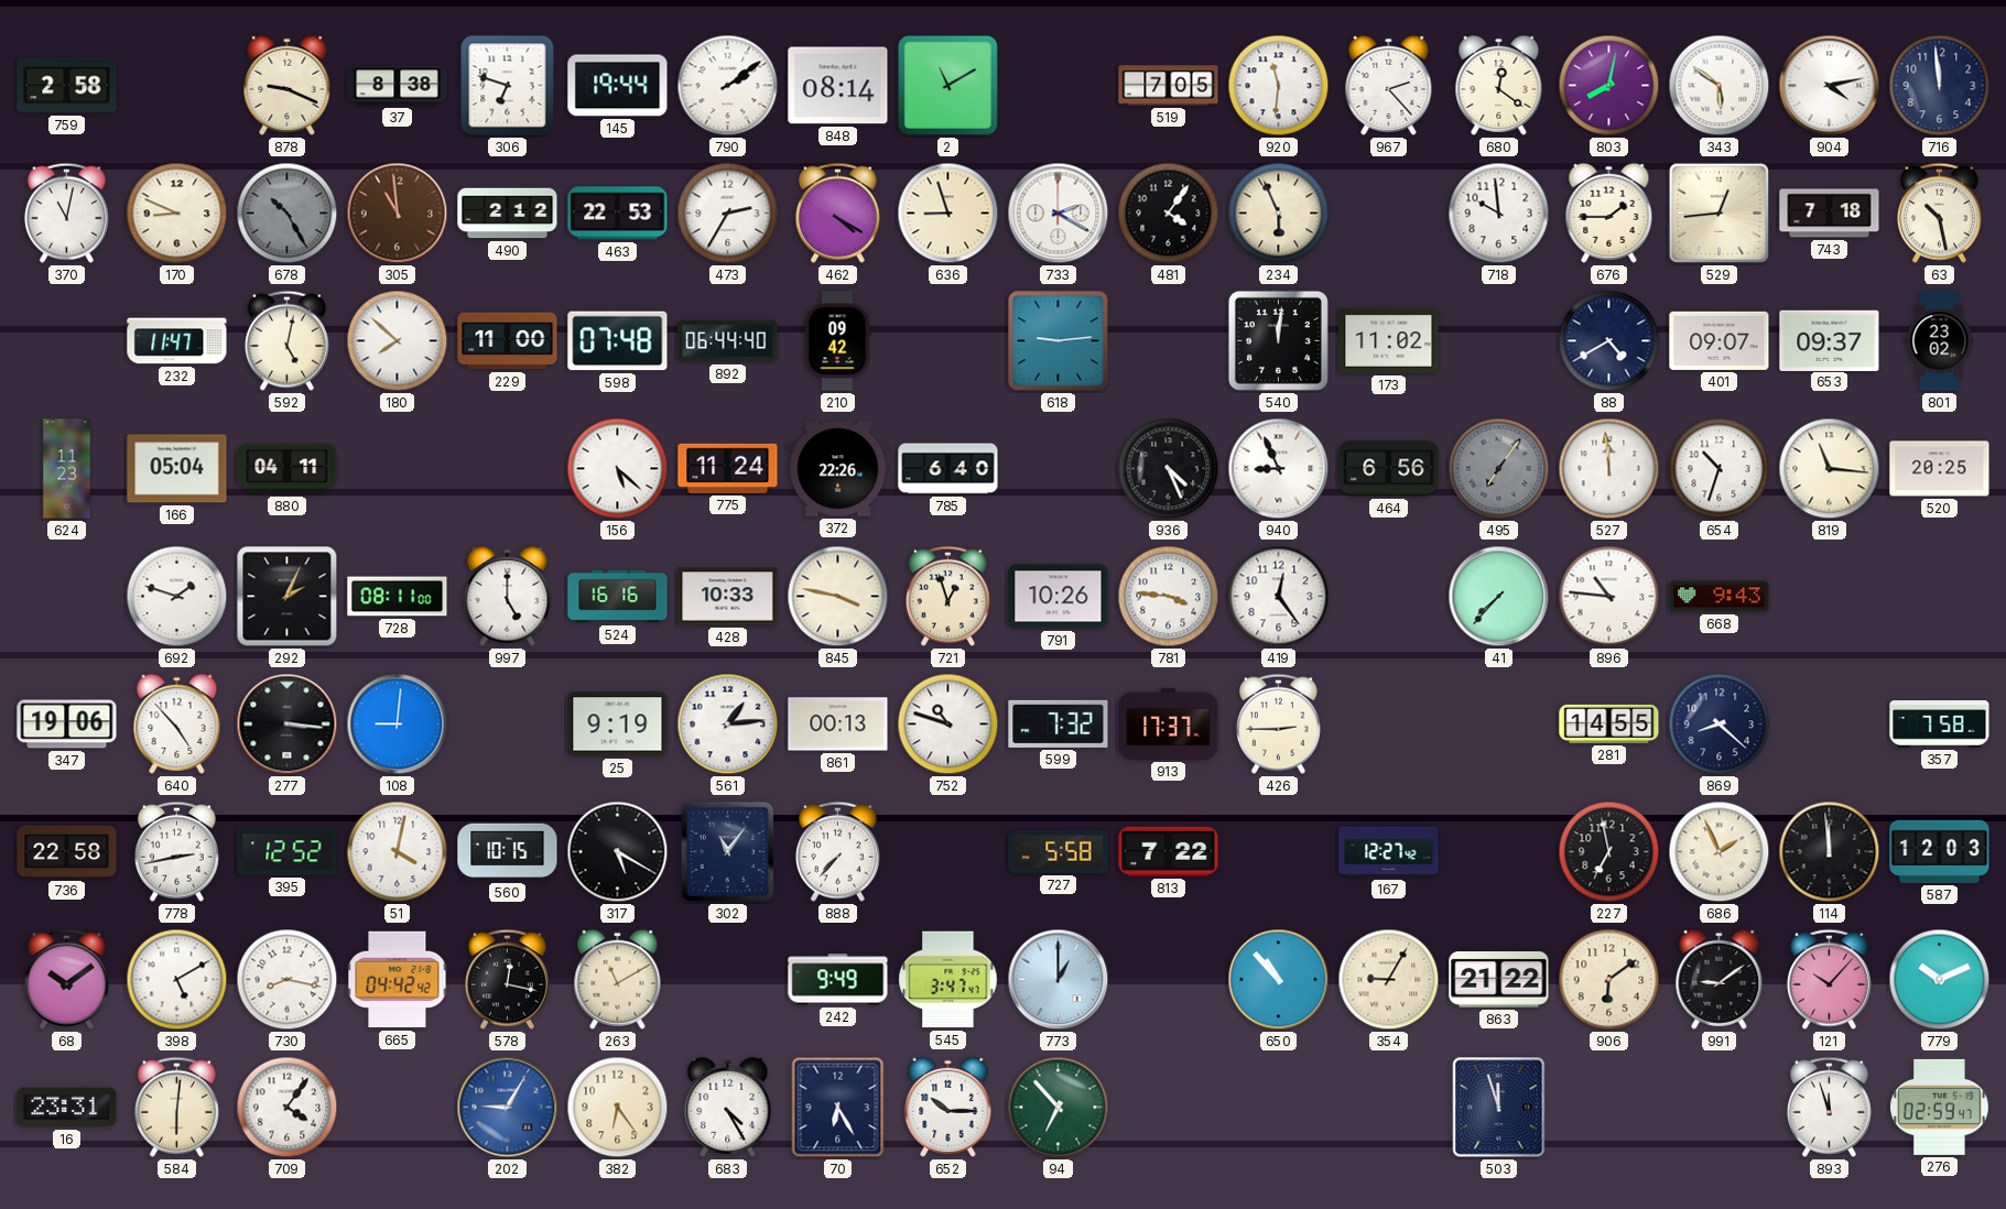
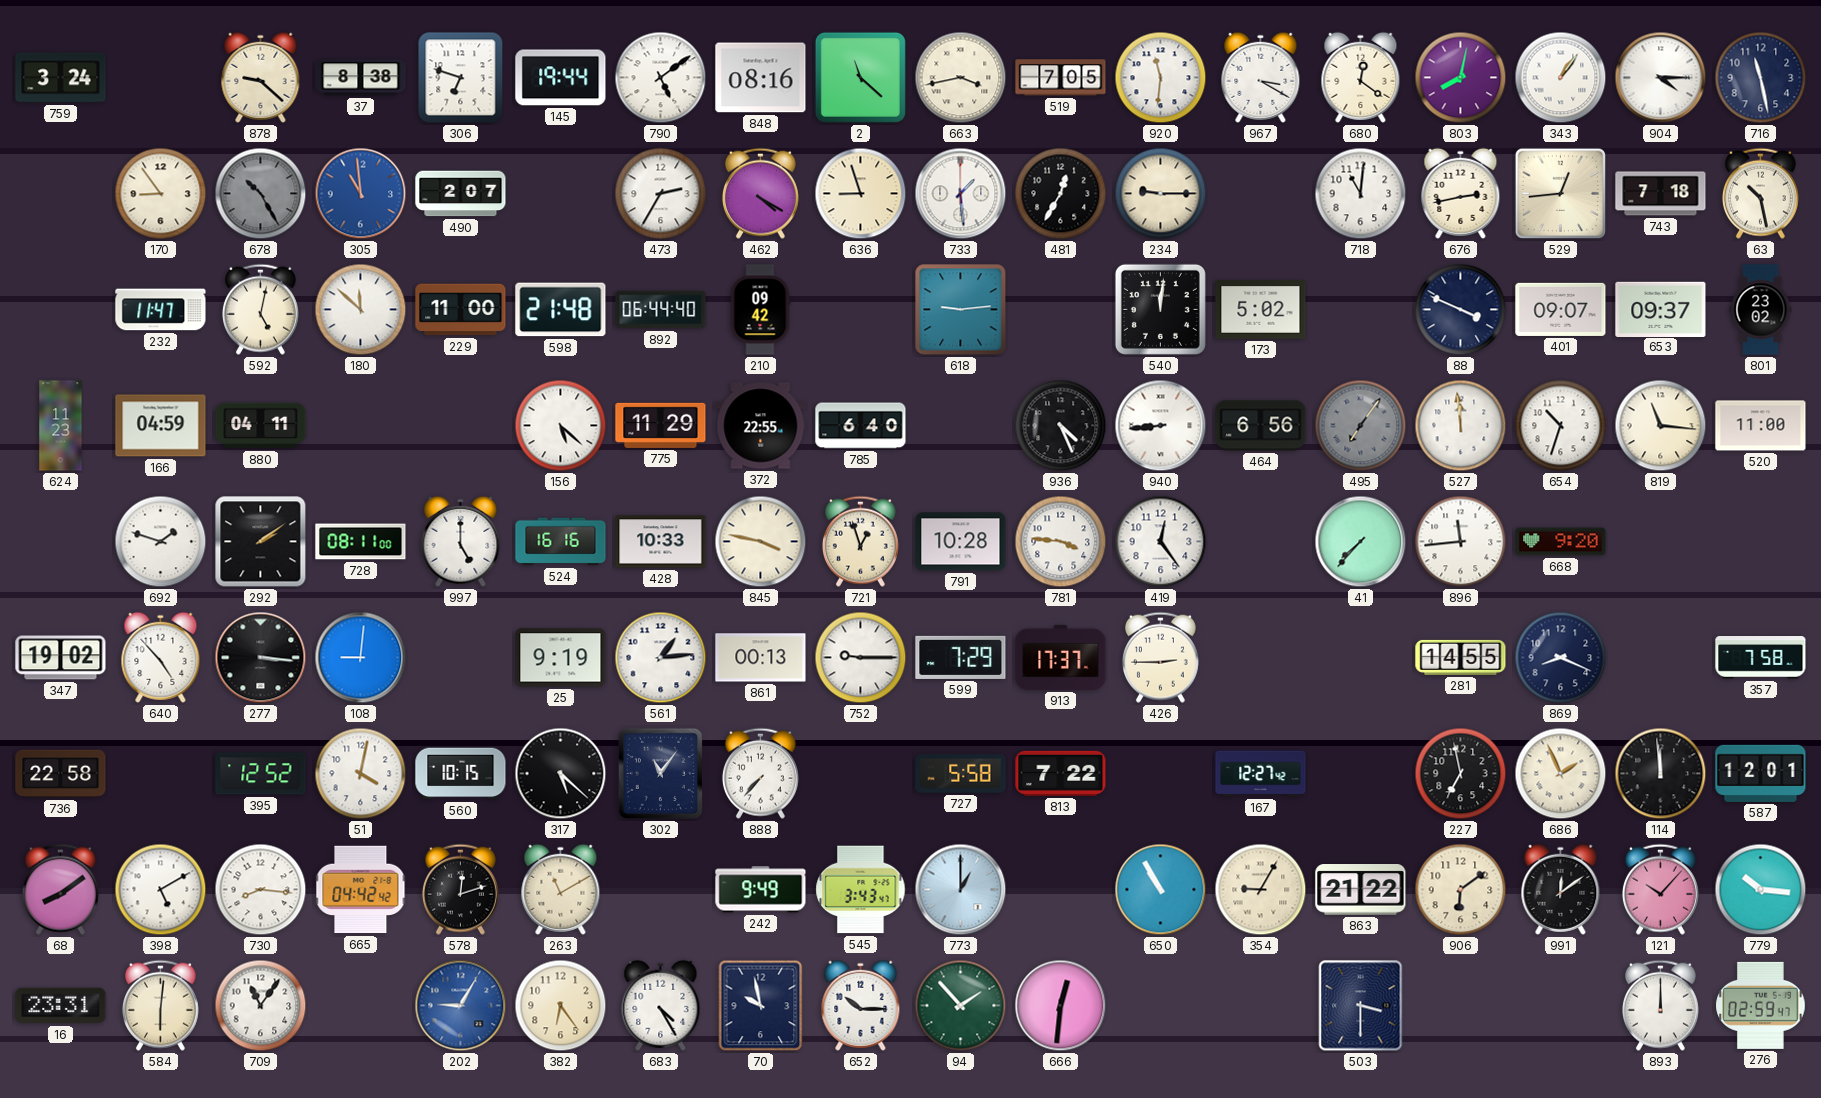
759: 2:58 -> 3:24
878: 9:19 -> 9:22
790: 2:09 -> 5:09
848: 08:14 -> 08:16
2: 11:10 -> 11:22
663: none -> 3:43
967: 2:23 -> 3:20
343: 5:51 -> 1:06
904: 4:13 -> 4:15
716: 11:59 -> 11:28
370: 11:02 -> none
170: 8:49 -> 8:54
305 dial: brown -> blue
490: 2:12 -> 2:07
463: 22:53 -> none
733: 2:20 -> 1:29
481: 4:06 -> 12:35
234: 5:56 -> 9:15
718: 9:59 -> 11:01
676: 1:45 -> 2:43
180: 7:52 -> 11:52
598: 07:48 -> 21:48
173: 11:02 -> 5:02
88: 4:40 -> 3:49
166: 05:04 -> 04:59
775: 11:24 -> 11:29
372: 22:26 -> 22:55
940: 8:56 -> 8:44
520: 20:25 -> 11:00
292: 2:04 -> 2:09
791: 10:26 -> 10:28
896: 10:46 -> 11:44
668: 9:43 -> 9:20
347: 19:06 -> 19:02
752: 10:48 -> 9:15
599: 7:32 -> 7:29
869: 8:22 -> 8:19
778: 2:43 -> none
317: 5:20 -> 5:22
587: 12:03 -> 12:01
68: 10:09 -> 8:09
730: 8:17 -> 8:16
578: 12:17 -> 12:12
545: 3:47 -> 3:43
650: 10:53 -> 10:55
991: 9:09 -> 12:09
779: 10:11 -> 10:16
709: 4:06 -> 11:06
70: 6:25 -> 9:58
94: 6:53 -> 1:53
666: none -> 12:31
503: 11:57 -> 3:30
893: 11:57 -> 12:00
